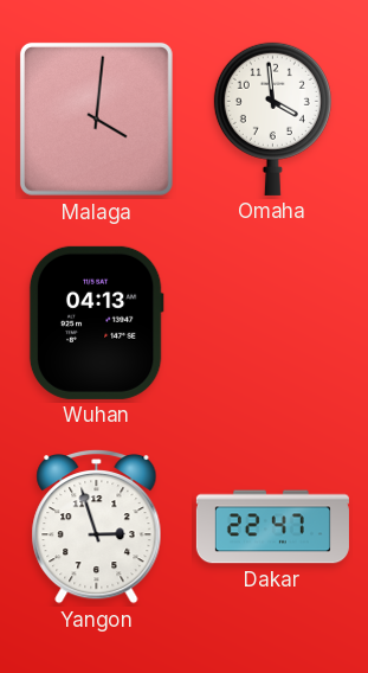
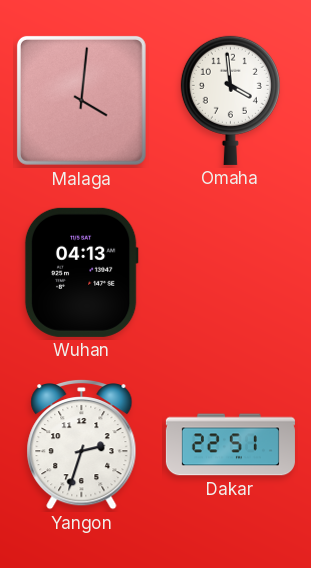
Yangon: 2:57 -> 2:33
Dakar: 22:47 -> 22:51
